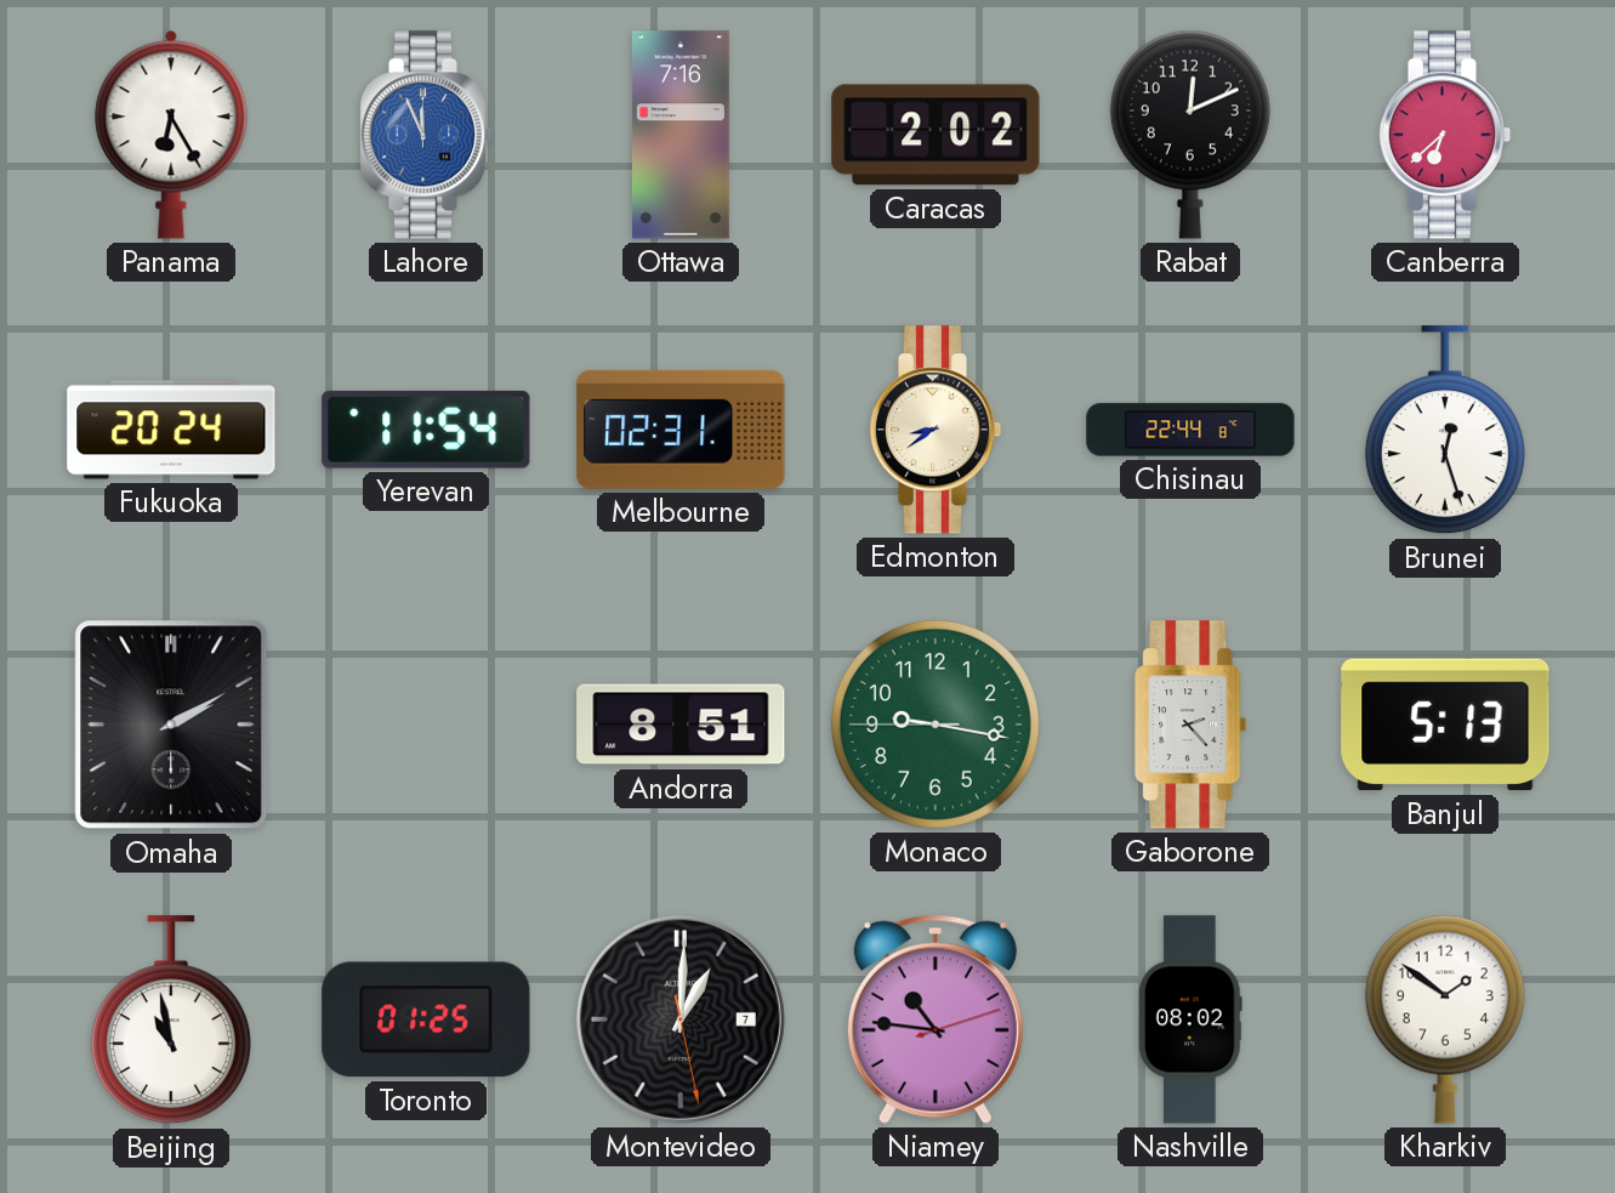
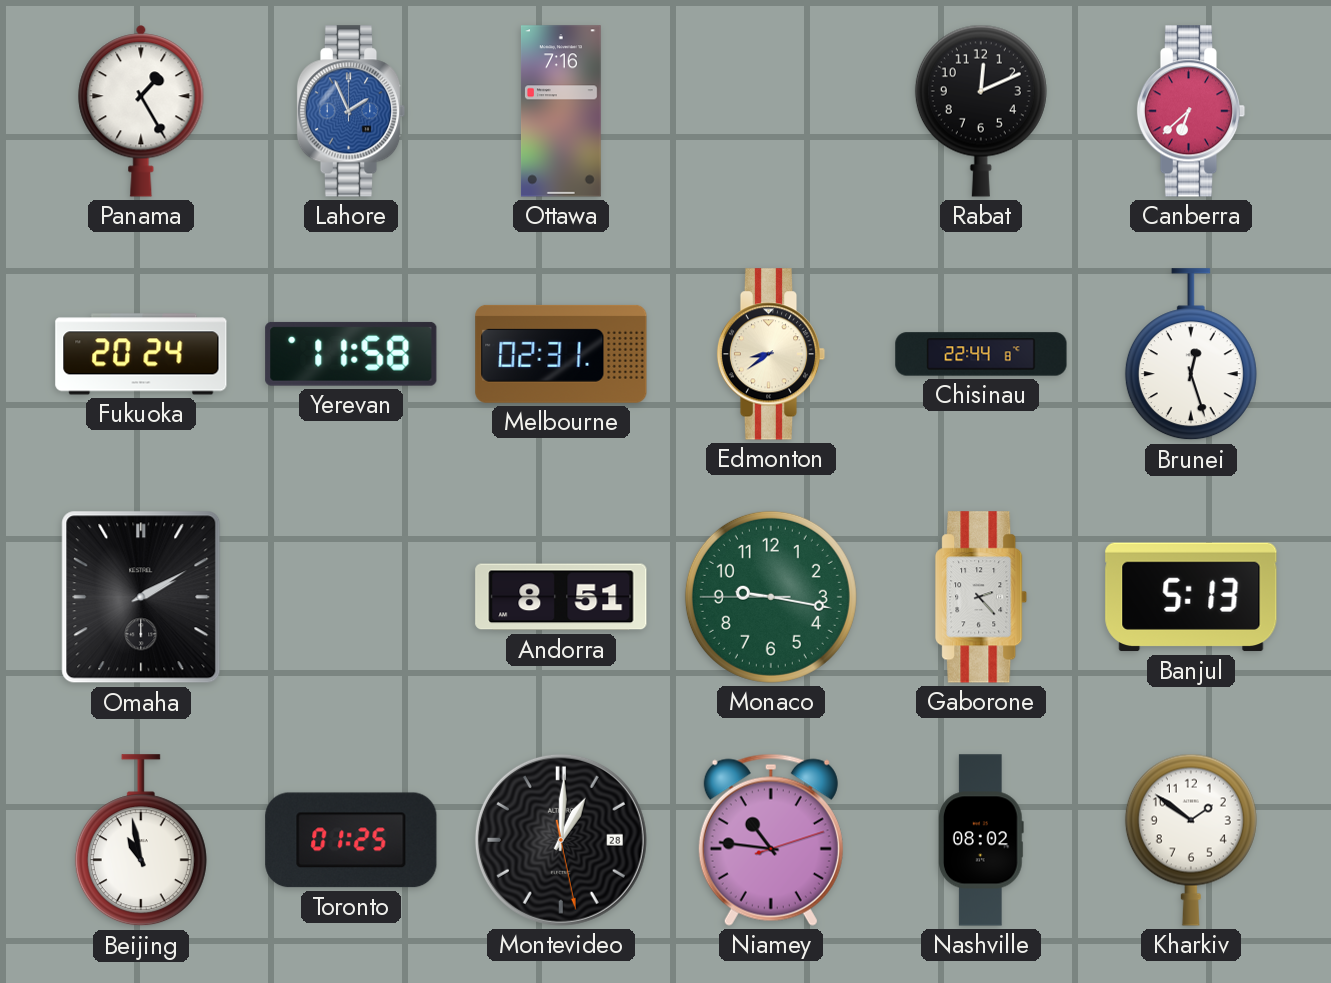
Panama: 6:25 -> 1:25
Lahore: 11:56 -> 1:56
Caracas: 2:02 -> none
Yerevan: 11:54 -> 11:58
Montevideo date: 7 -> 28
